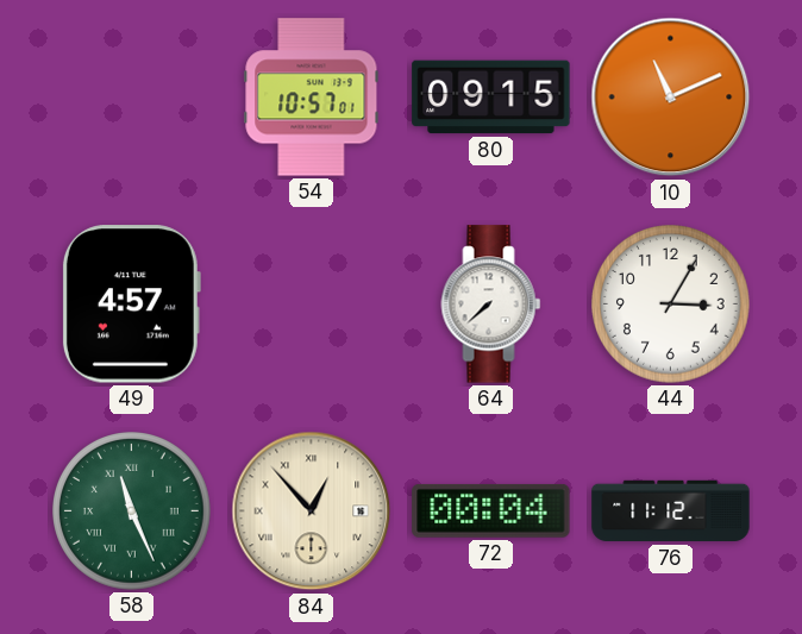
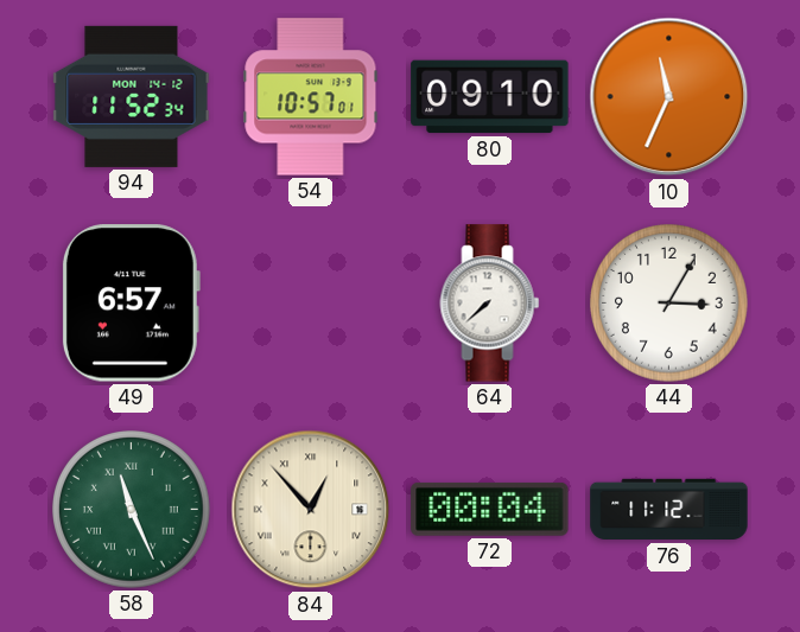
94: none -> 11:52
80: 09:15 -> 09:10
10: 11:11 -> 11:34
49: 4:57 -> 6:57
